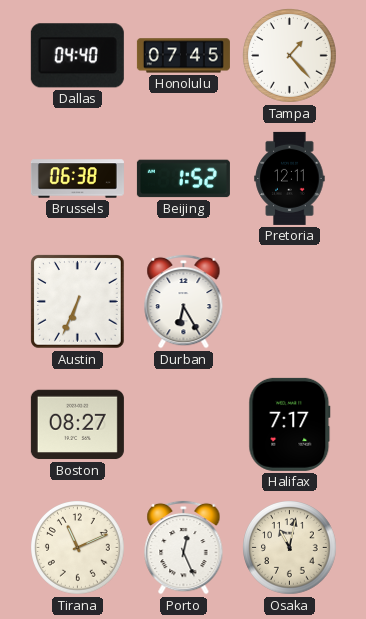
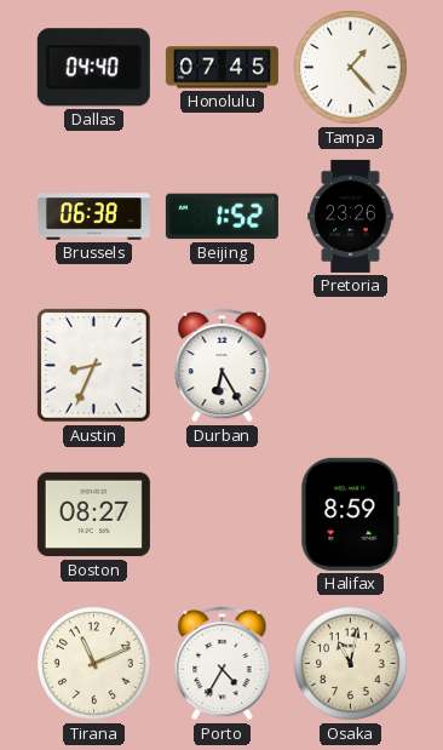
Pretoria: 12:11 -> 23:26
Austin: 6:34 -> 8:34
Halifax: 7:17 -> 8:59
Porto: 12:26 -> 4:35
